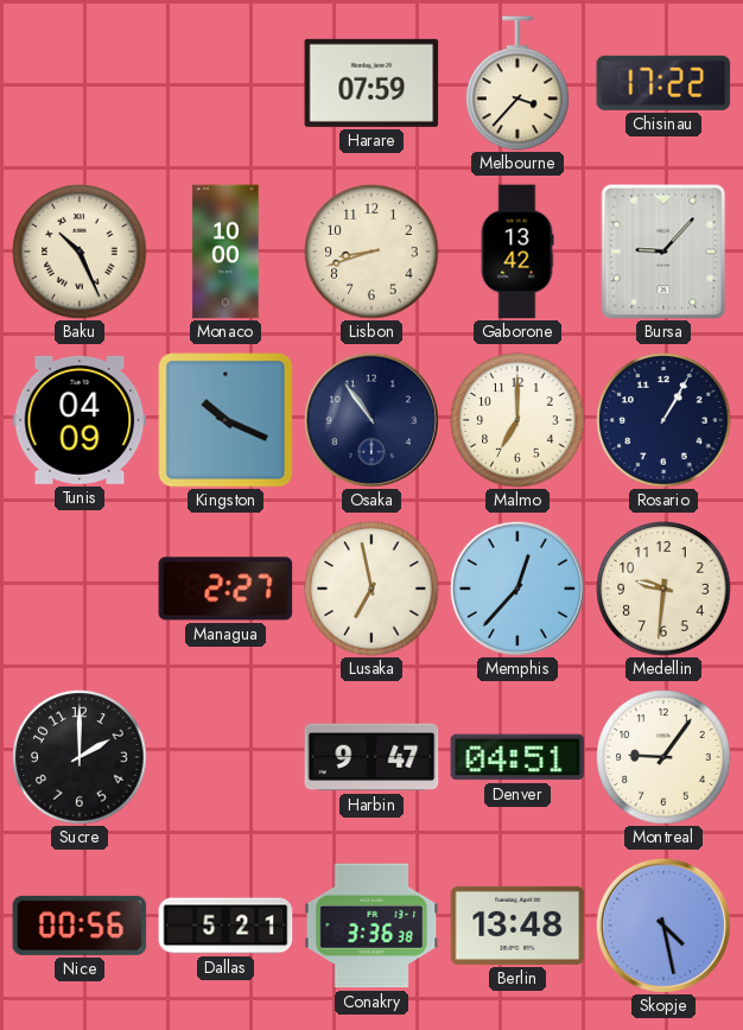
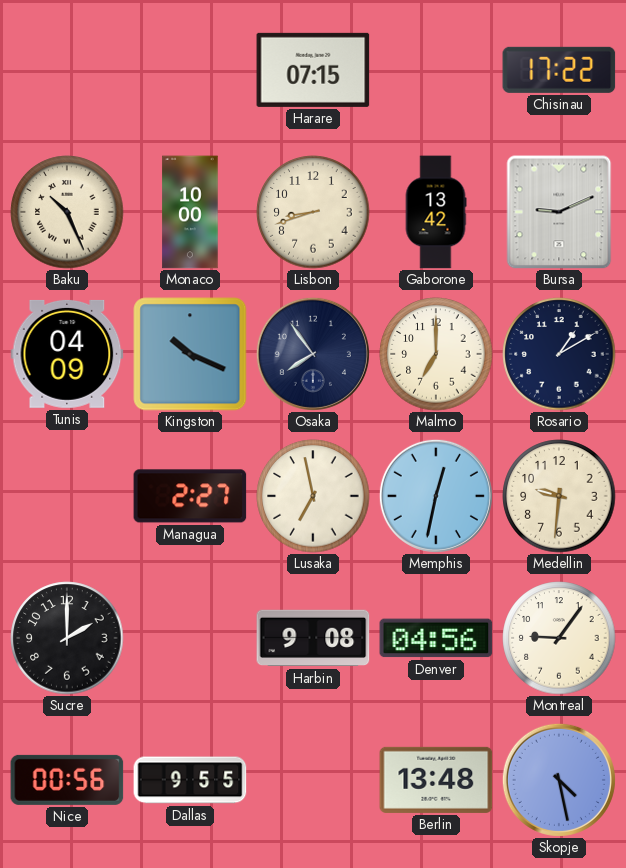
Harare: 07:59 -> 07:15
Melbourne: 3:37 -> none
Bursa: 9:07 -> 9:11
Osaka: 10:54 -> 7:54
Rosario: 1:05 -> 1:10
Memphis: 12:37 -> 12:32
Harbin: 9:47 -> 9:08
Denver: 04:51 -> 04:56
Dallas: 5:21 -> 9:55
Conakry: 3:36 -> none
